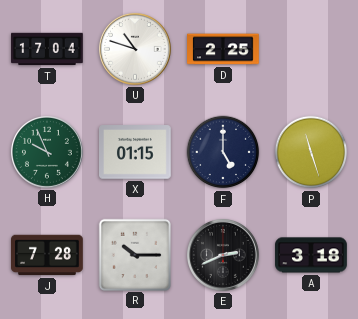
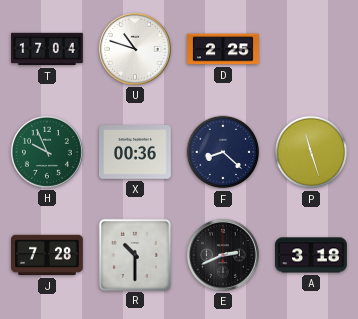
X: 01:15 -> 00:36
F: 5:00 -> 8:22
R: 10:15 -> 10:30
